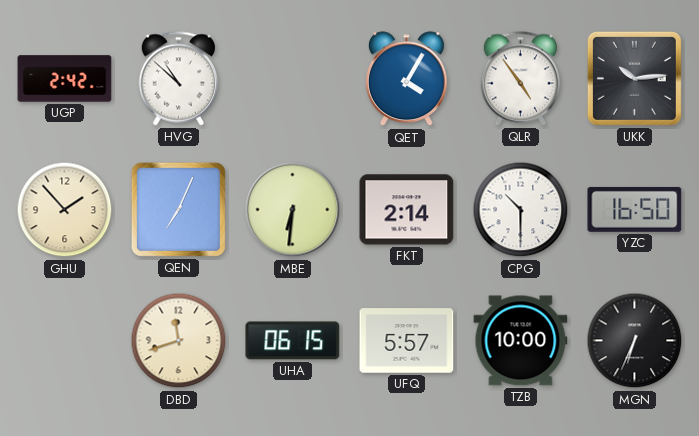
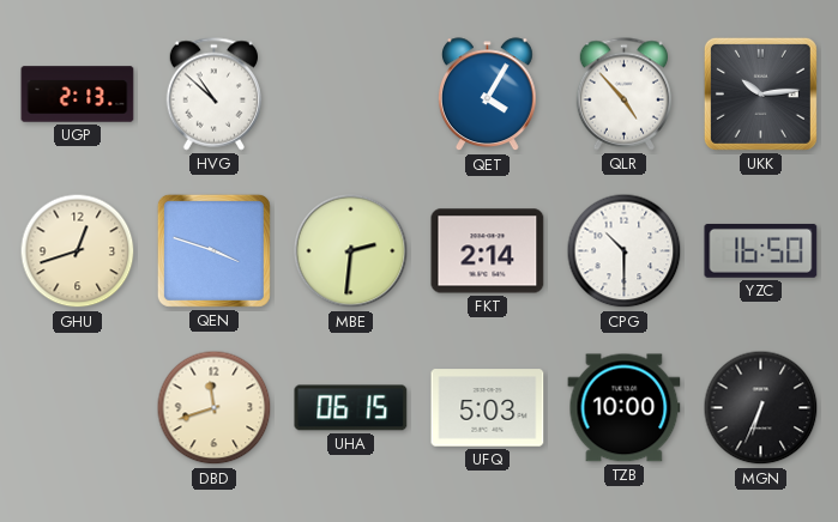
UGP: 2:42 -> 2:13
QLR: 4:54 -> 4:53
GHU: 1:53 -> 12:42
QEN: 7:04 -> 3:48
MBE: 6:31 -> 2:31
UFQ: 5:57 -> 5:03
